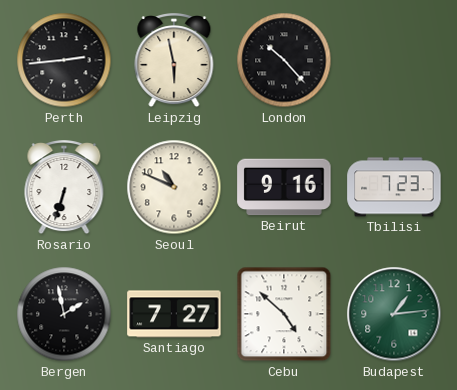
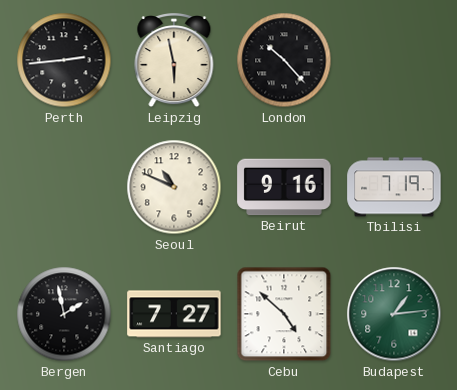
Rosario: 6:33 -> none
Tbilisi: 7:23 -> 7:19
